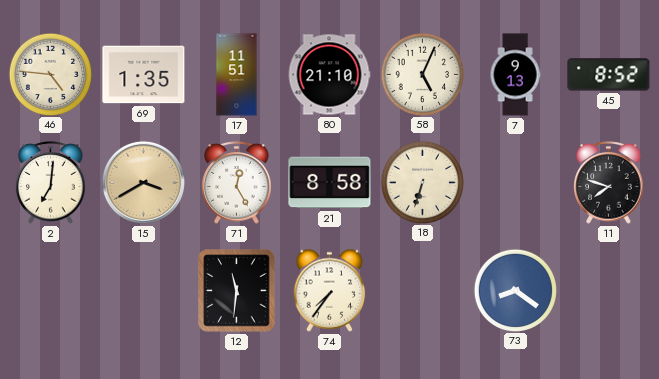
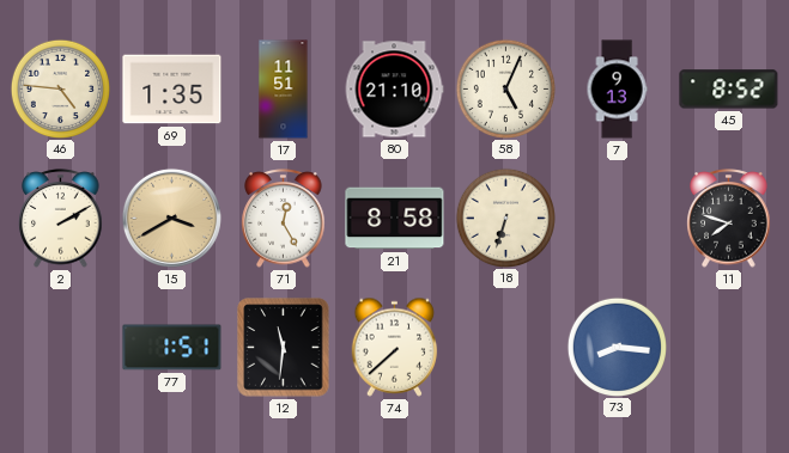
2: 7:01 -> 2:10
77: none -> 1:51
74: 7:36 -> 7:38
73: 8:21 -> 8:16
